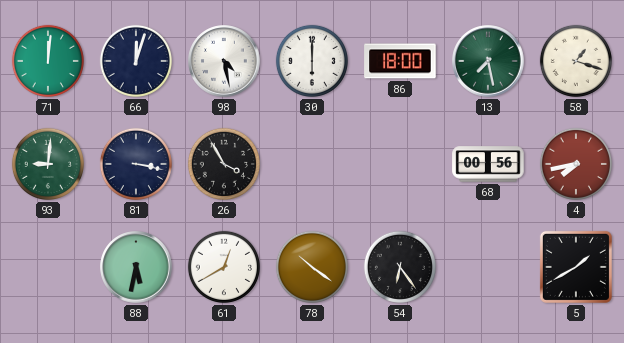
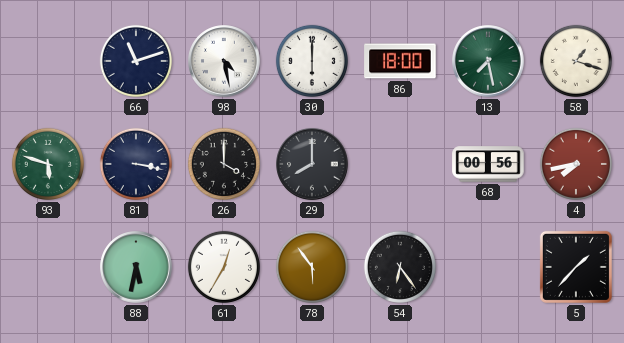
71: 12:01 -> none
66: 12:03 -> 11:12
93: 9:01 -> 5:48
26: 3:55 -> 4:00
29: none -> 8:00
61: 12:40 -> 12:35
78: 10:21 -> 5:54
5: 1:40 -> 1:37
